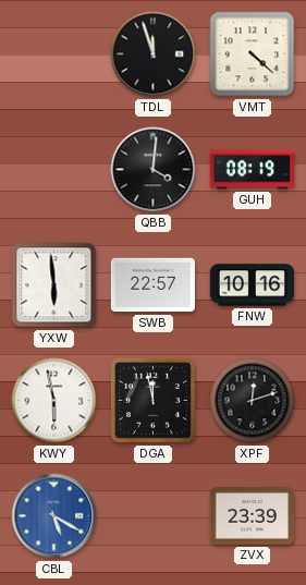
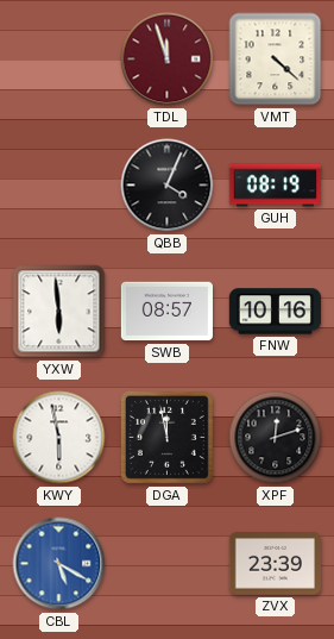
TDL dial: black -> burgundy
QBB: 4:01 -> 4:04
SWB: 22:57 -> 08:57
